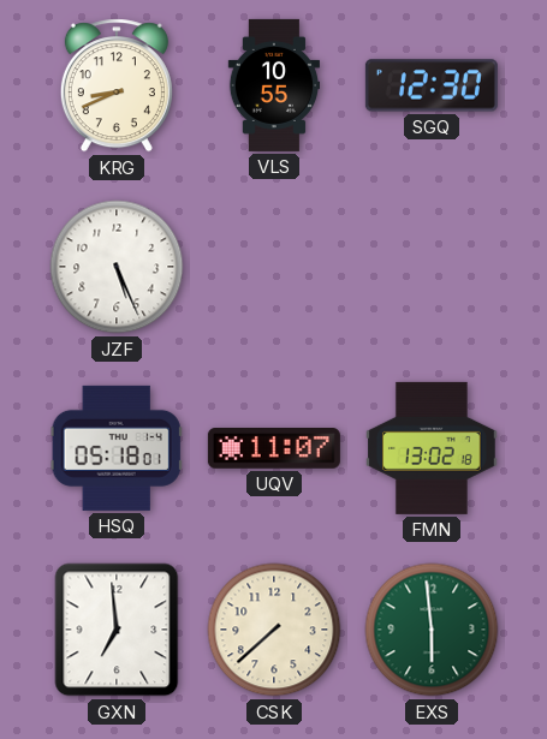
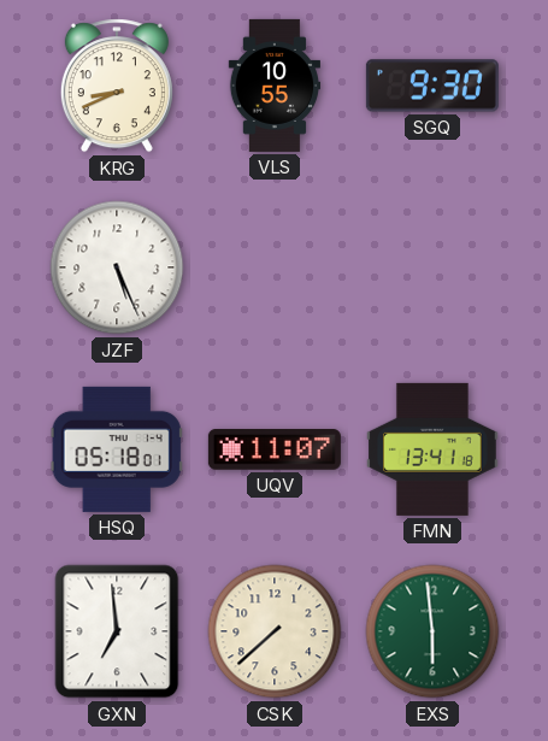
SGQ: 12:30 -> 9:30
FMN: 13:02 -> 13:41
